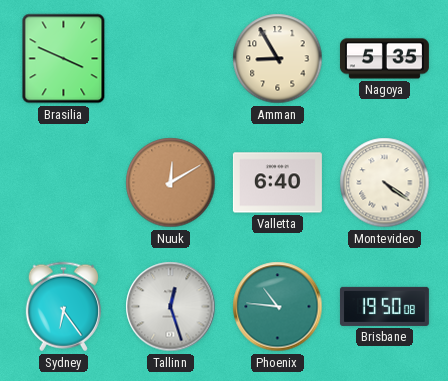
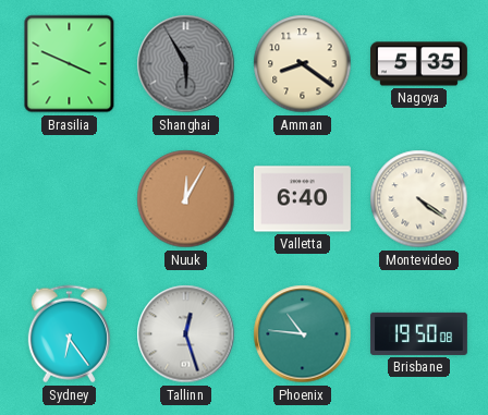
Shanghai: none -> 5:55
Amman: 8:55 -> 8:21
Nuuk: 12:10 -> 12:05
